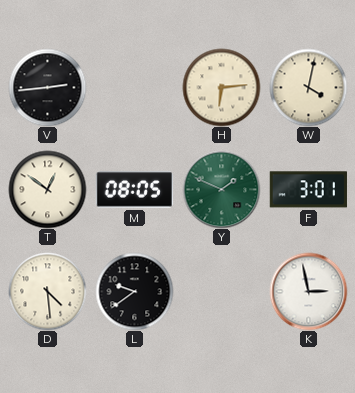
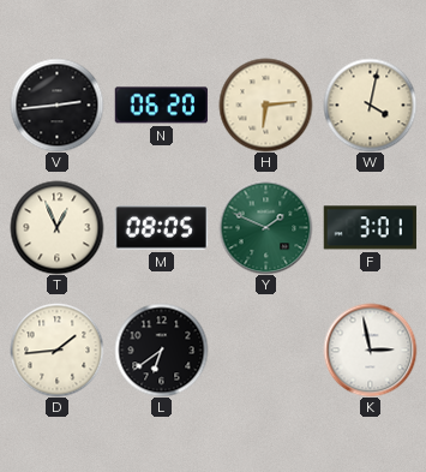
N: none -> 06:20
T: 12:51 -> 12:56
D: 4:29 -> 1:44
L: 9:39 -> 6:39
